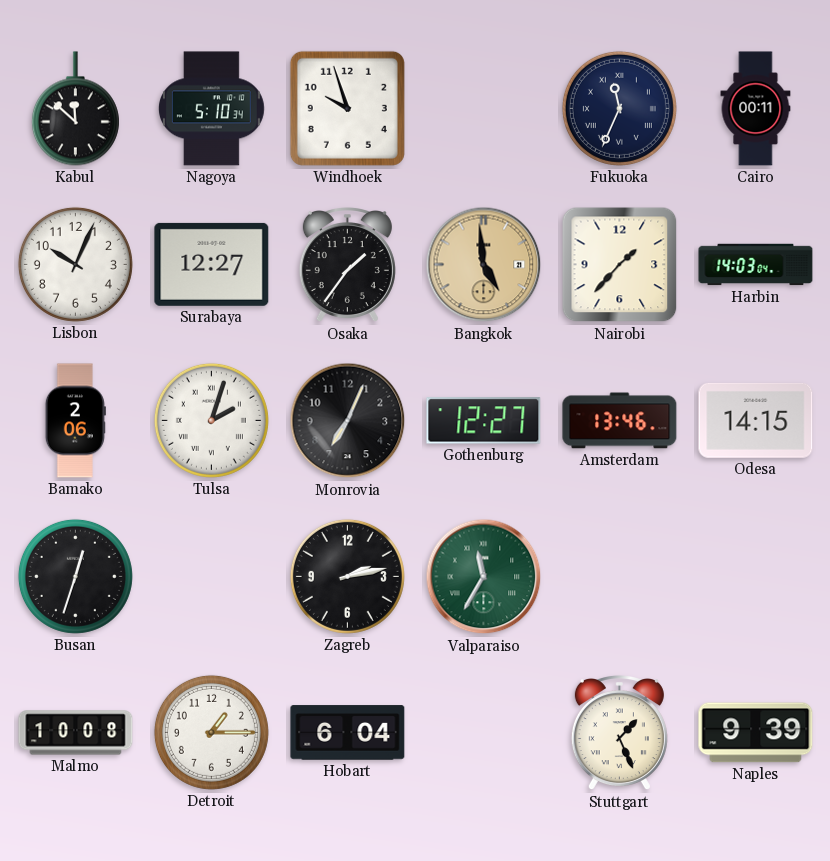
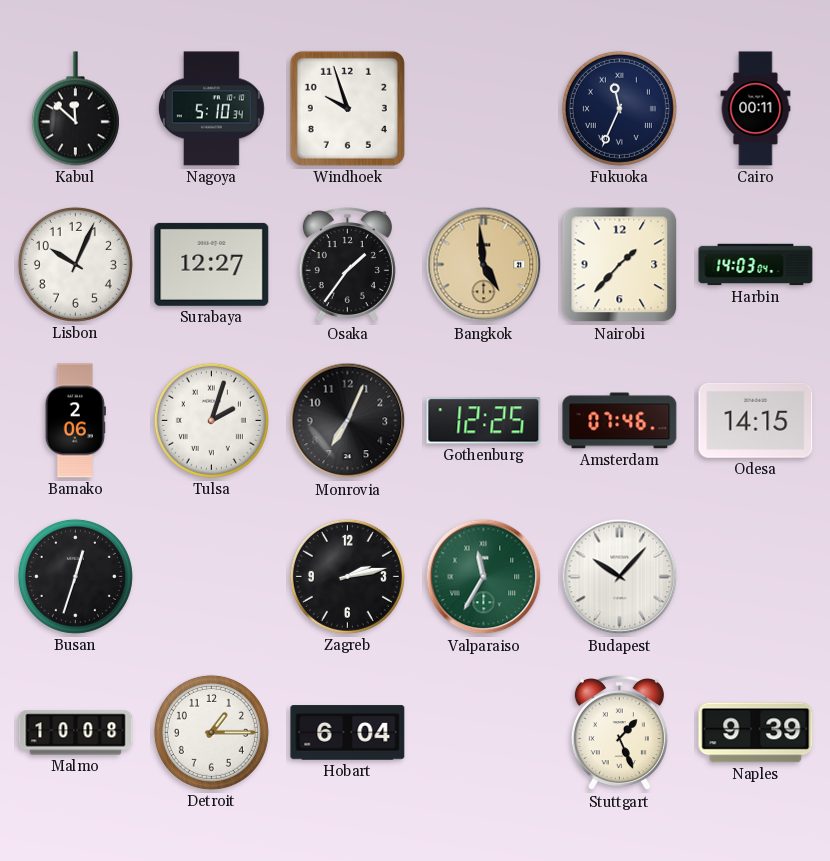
Gothenburg: 12:27 -> 12:25
Amsterdam: 13:46 -> 07:46
Budapest: none -> 10:07
